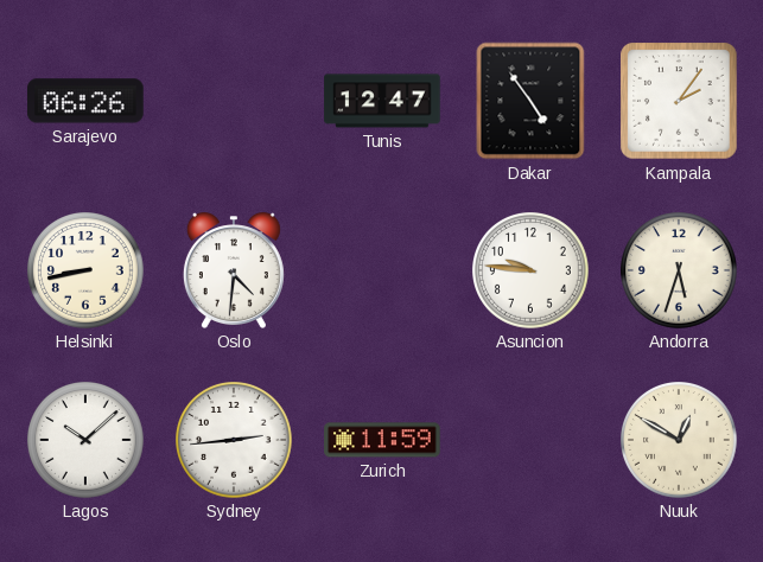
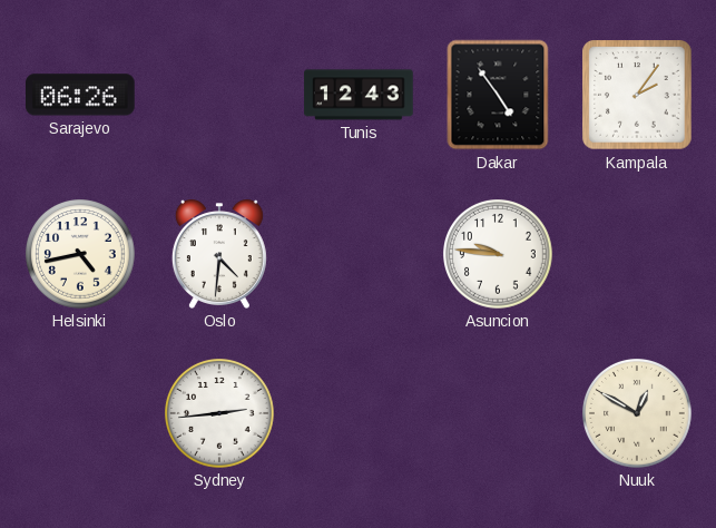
Tunis: 12:47 -> 12:43
Helsinki: 8:43 -> 4:43
Andorra: 5:33 -> none
Lagos: 10:08 -> none
Zurich: 11:59 -> none
